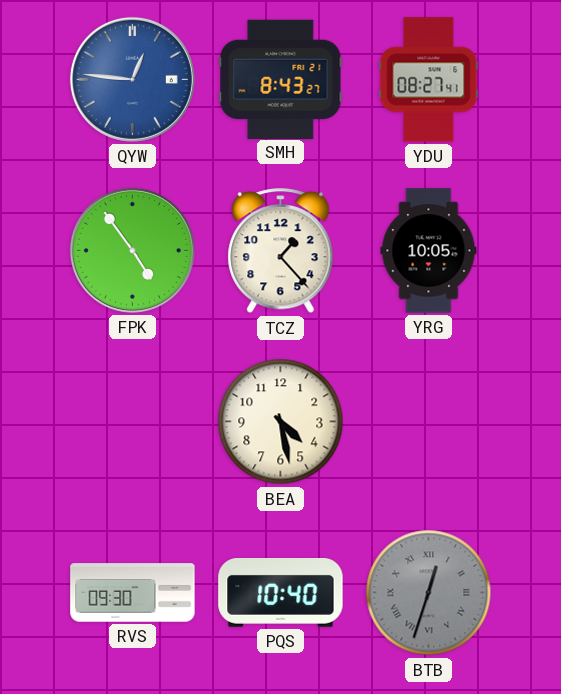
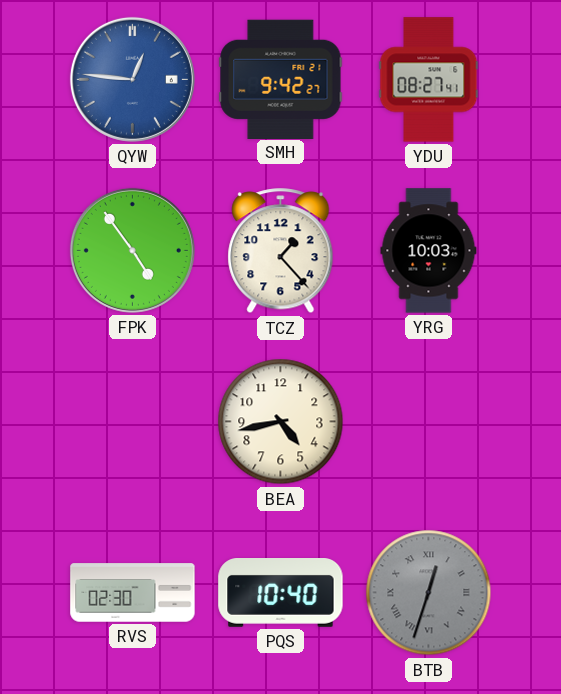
SMH: 8:43 -> 9:42
YRG: 10:05 -> 10:03
BEA: 4:28 -> 4:43
RVS: 09:30 -> 02:30
